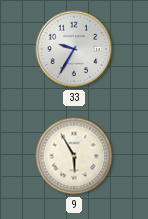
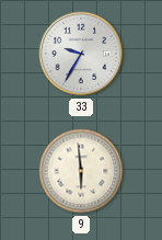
9: 5:55 -> 5:59
